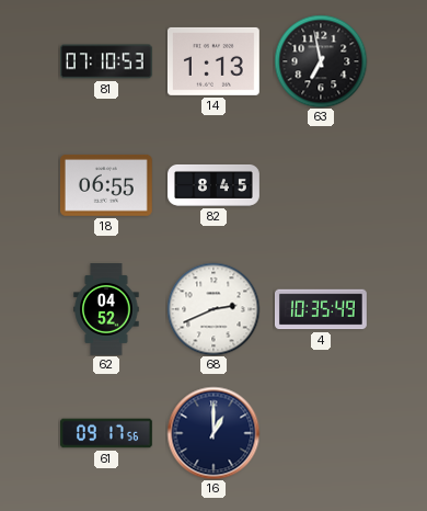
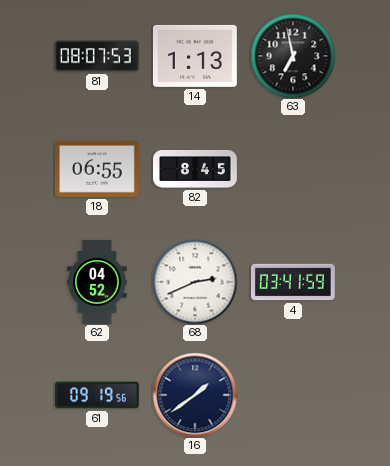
81: 07:10 -> 08:07
4: 10:35 -> 03:41
61: 09:17 -> 09:19
16: 1:00 -> 1:39
